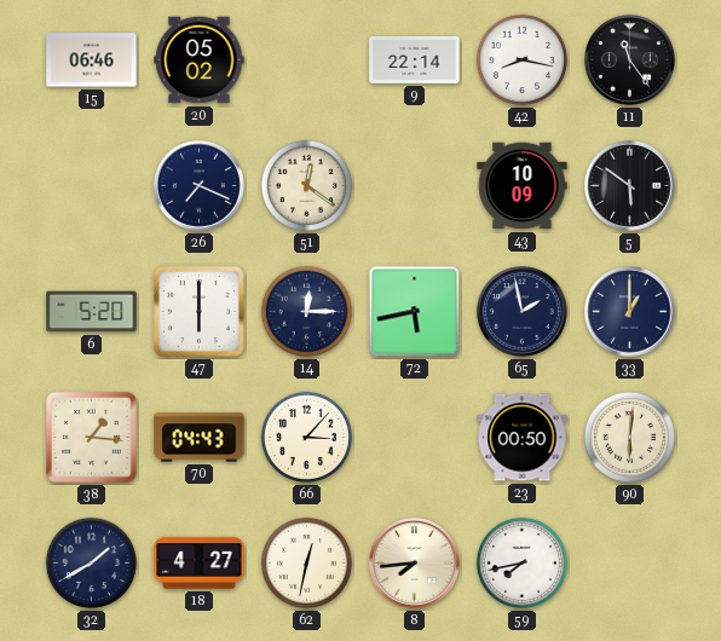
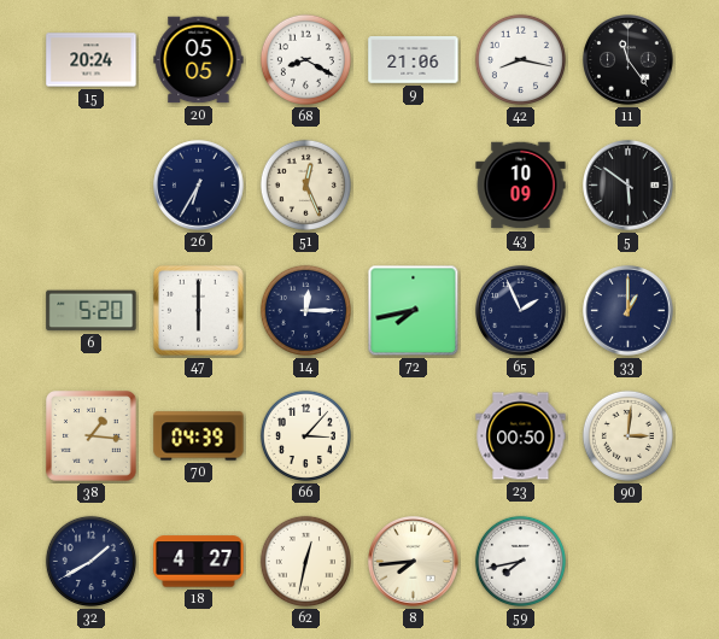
15: 06:46 -> 20:24
20: 05:02 -> 05:05
68: none -> 8:20
9: 22:14 -> 21:06
26: 7:19 -> 6:35
51: 12:21 -> 12:26
72: 5:43 -> 7:43
65: 1:58 -> 1:56
70: 04:43 -> 04:39
90: 6:01 -> 3:01
